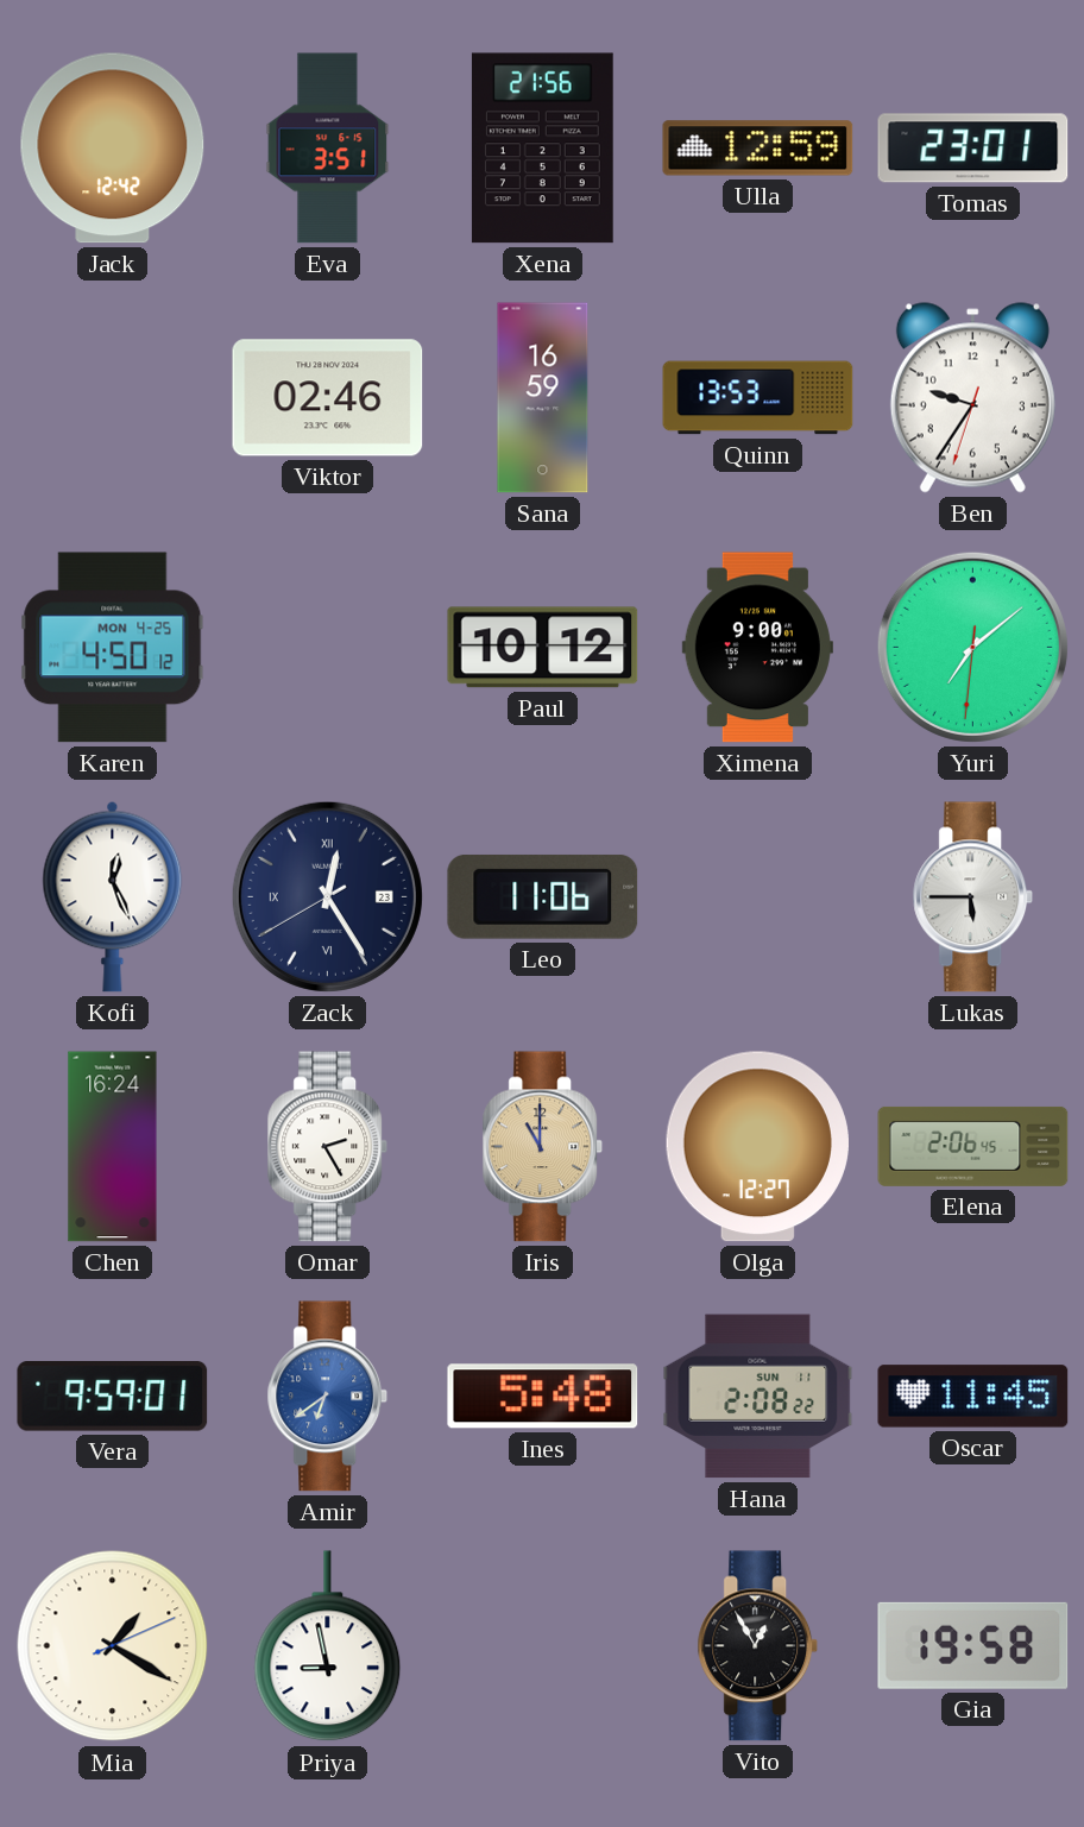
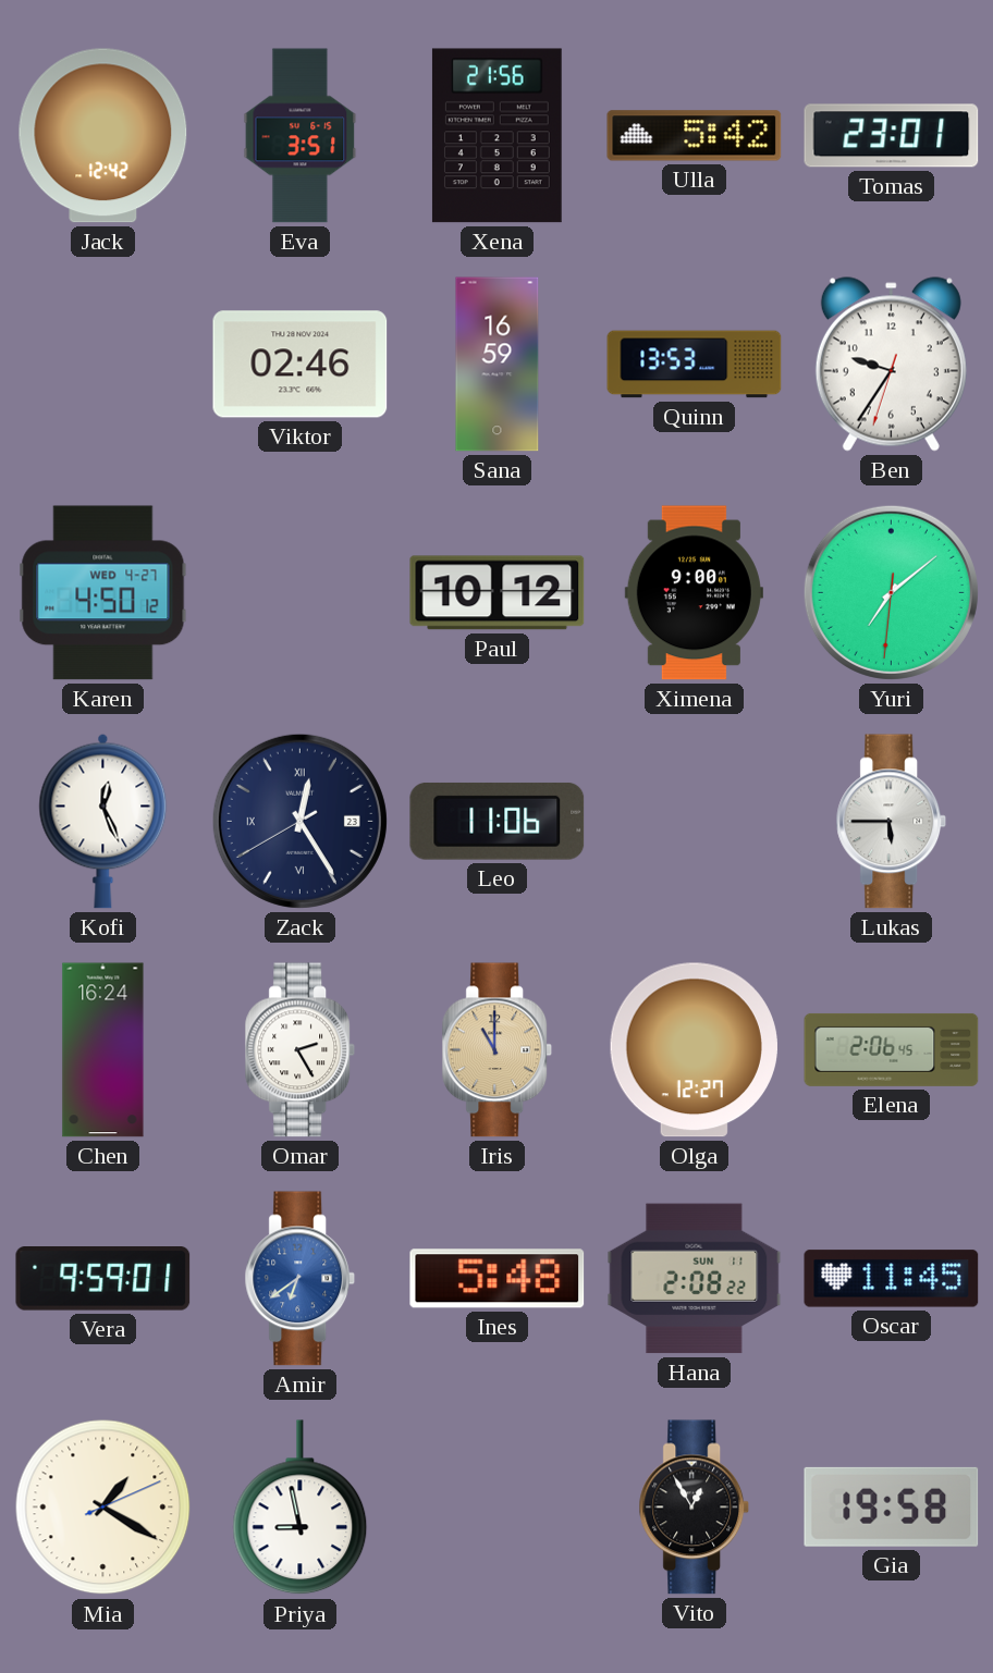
Ulla: 12:59 -> 5:42
Karen date: MON 4-25 -> WED 4-27
